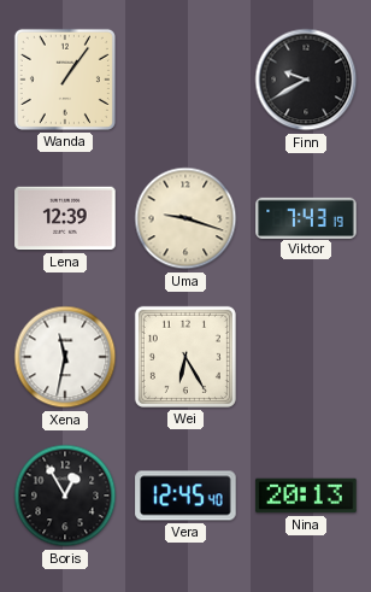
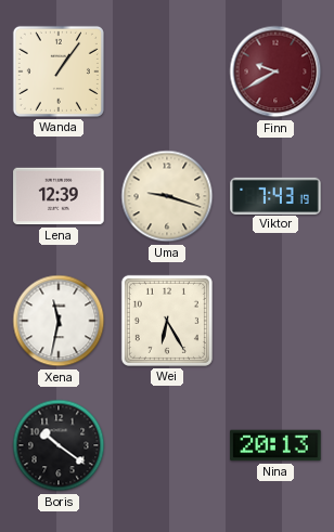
Finn dial: black -> burgundy
Boris: 12:55 -> 10:21
Vera: 12:45 -> none
